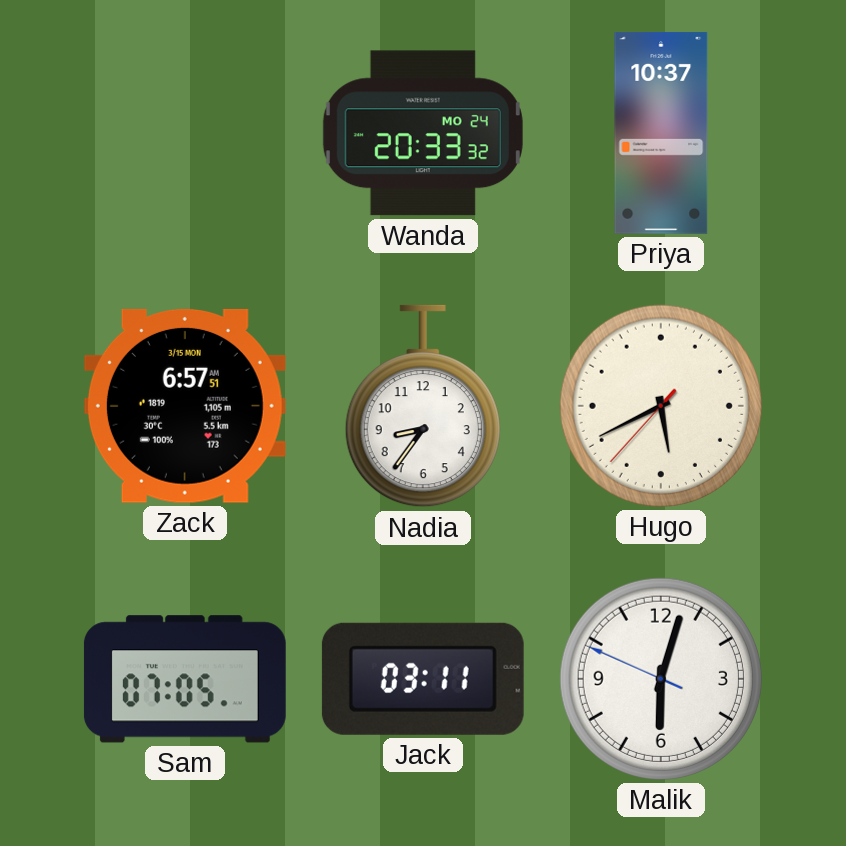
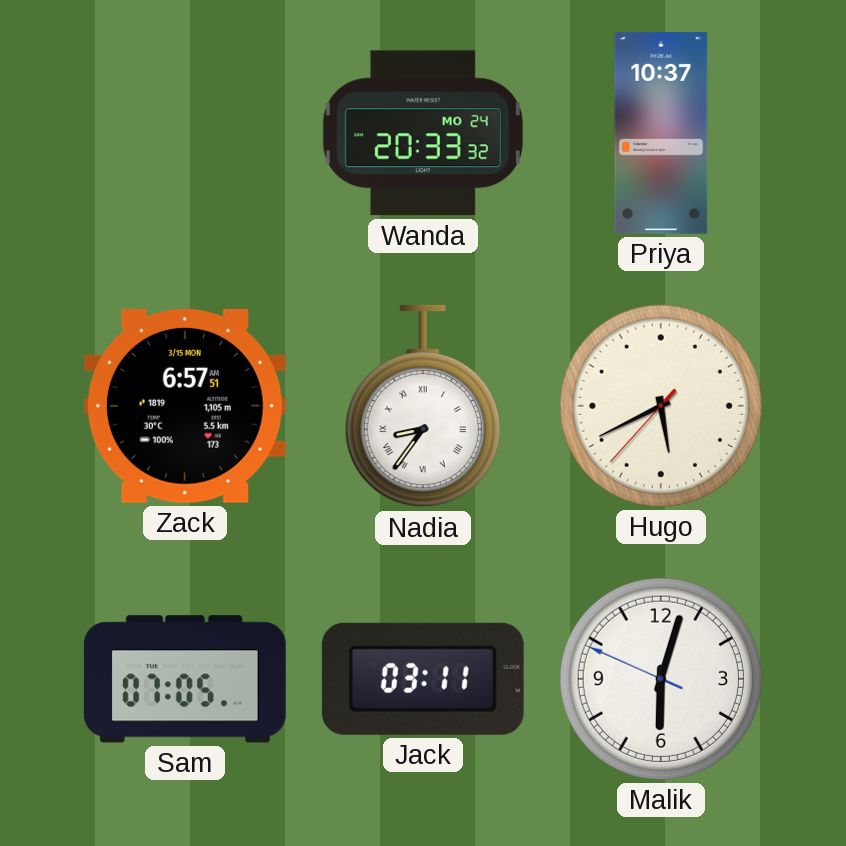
Nadia numerals: Arabic -> Roman
